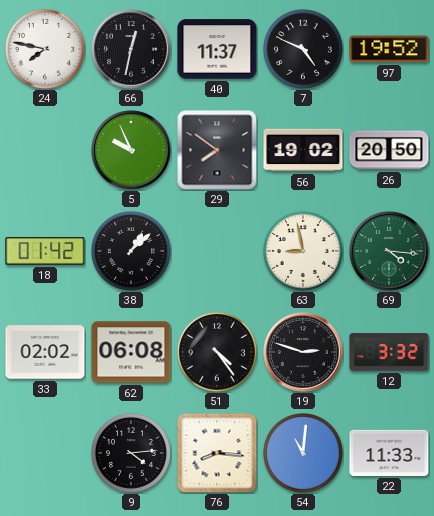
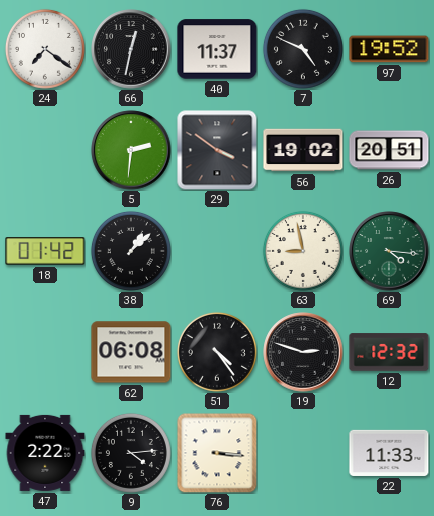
24: 7:47 -> 7:21
5: 9:56 -> 2:31
29: 7:51 -> 3:51
26: 20:50 -> 20:51
33: 02:02 -> none
12: 3:32 -> 12:32
47: none -> 2:22
76: 8:16 -> 3:16
54: 11:01 -> none
